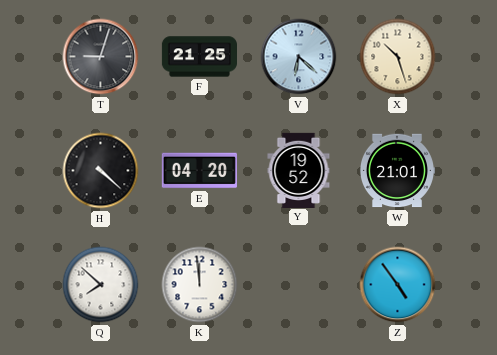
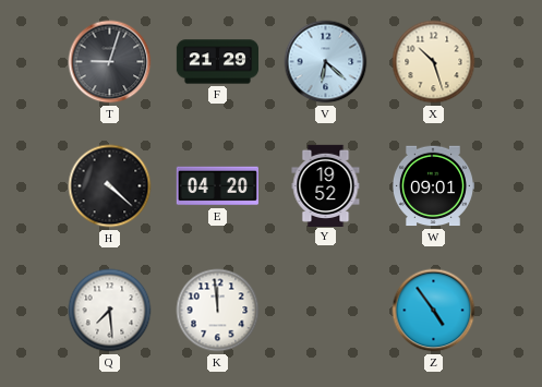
F: 21:25 -> 21:29
W: 21:01 -> 09:01
Q: 7:52 -> 7:29
